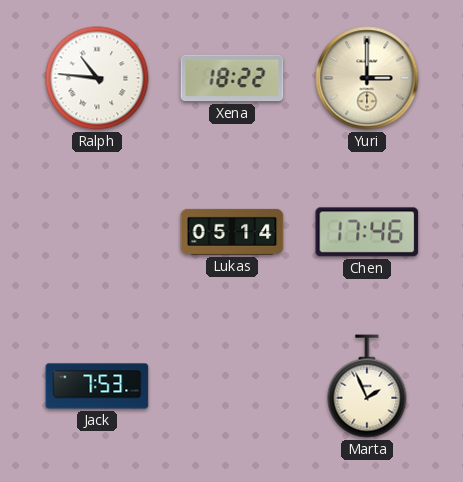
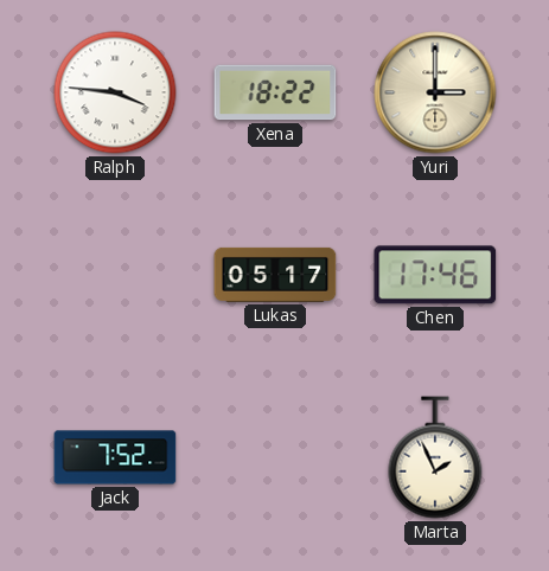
Ralph: 10:46 -> 3:46
Lukas: 05:14 -> 05:17
Jack: 7:53 -> 7:52
